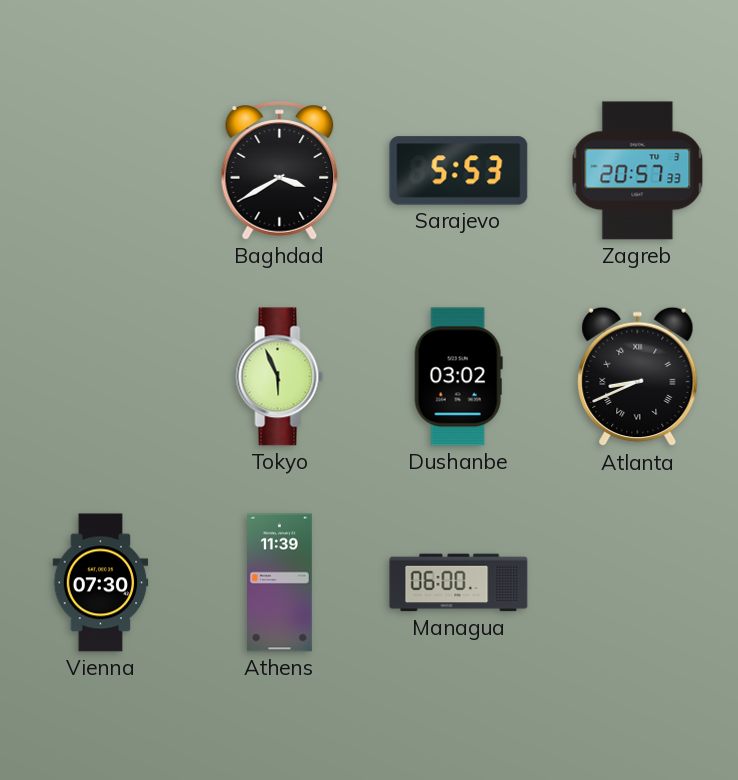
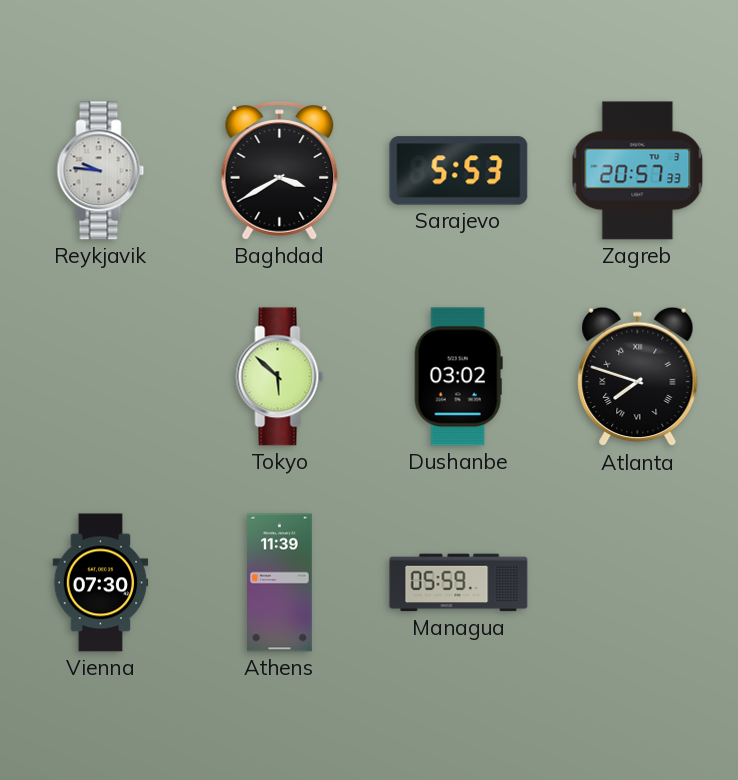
Reykjavik: none -> 9:46
Tokyo: 5:56 -> 5:52
Atlanta: 8:41 -> 7:48
Managua: 06:00 -> 05:59
